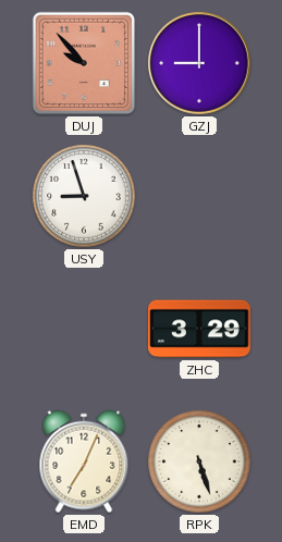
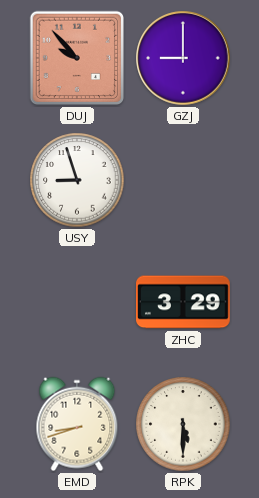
EMD: 7:04 -> 8:42
RPK: 5:27 -> 5:30
